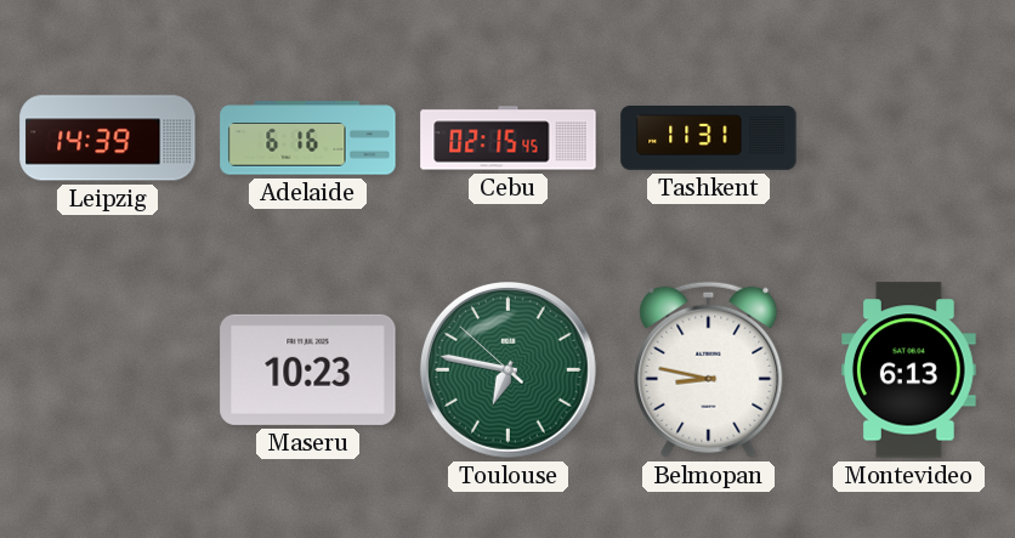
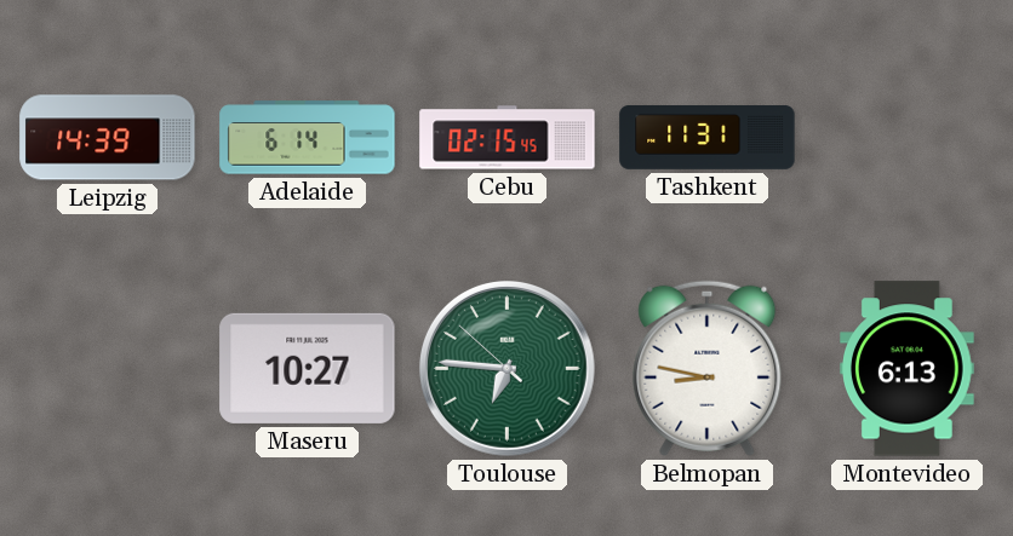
Adelaide: 6:16 -> 6:14
Maseru: 10:23 -> 10:27
Toulouse: 6:46 -> 6:45
